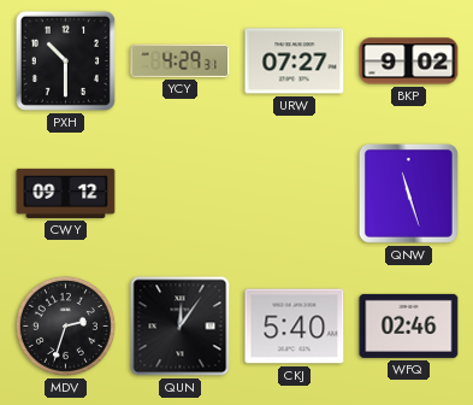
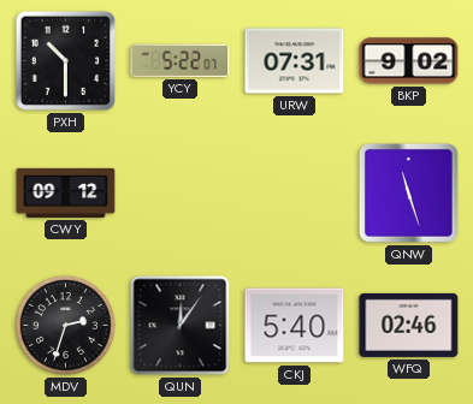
YCY: 4:29 -> 5:22
URW: 07:27 -> 07:31
